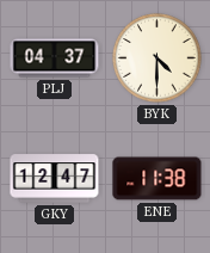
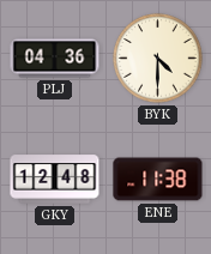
PLJ: 04:37 -> 04:36
GKY: 12:47 -> 12:48
